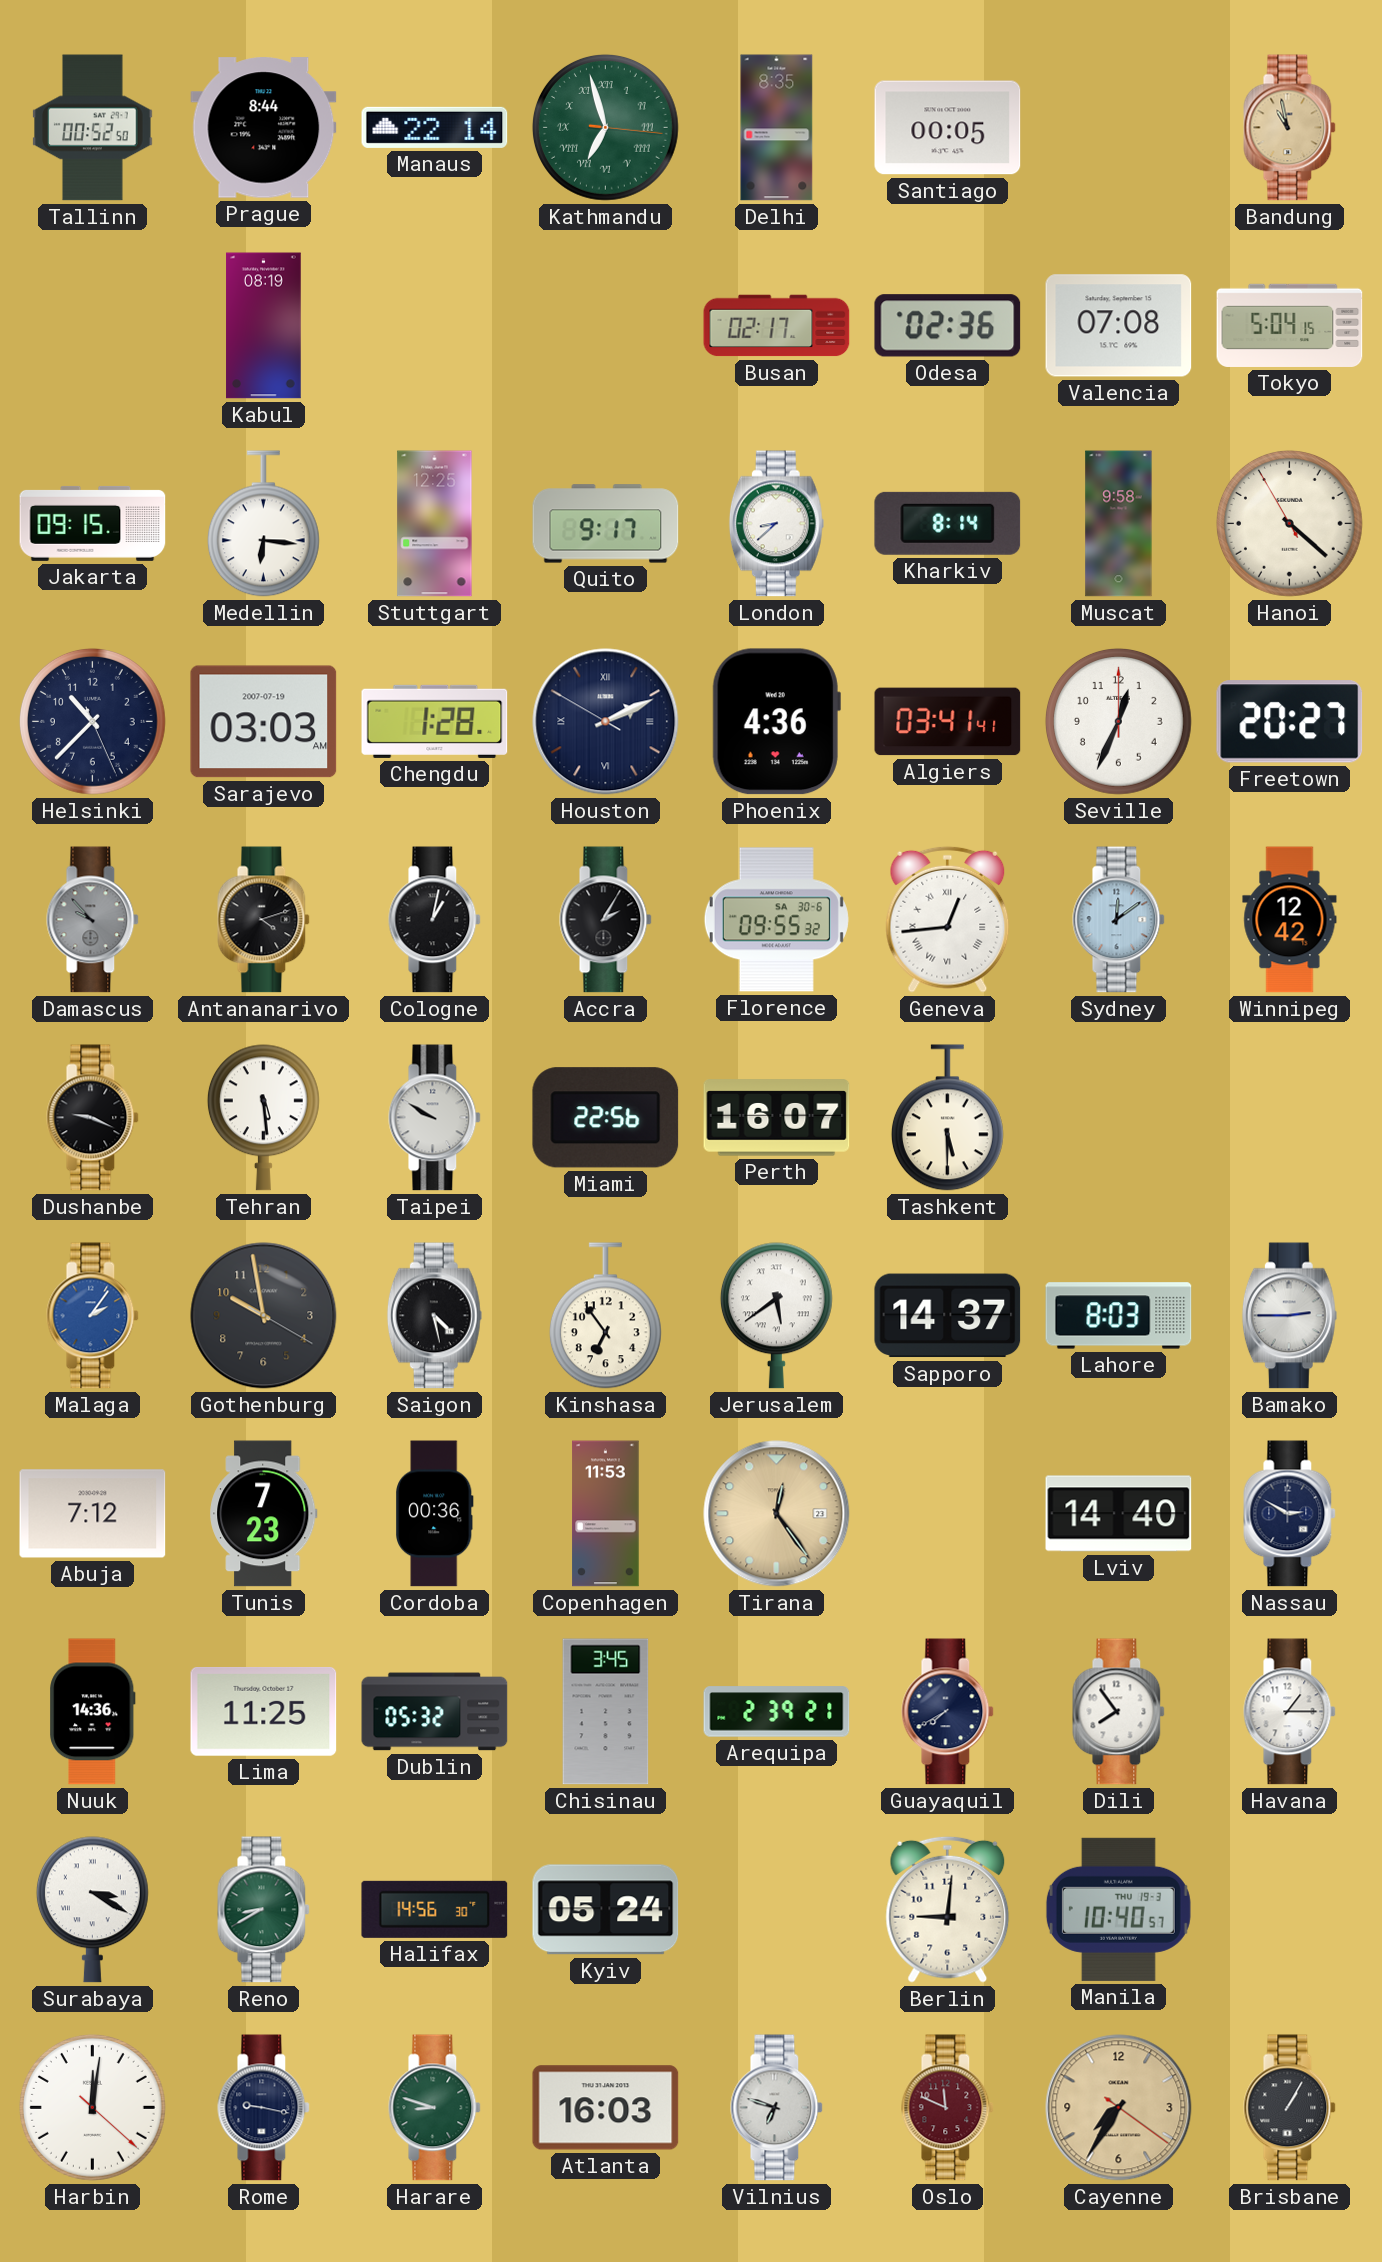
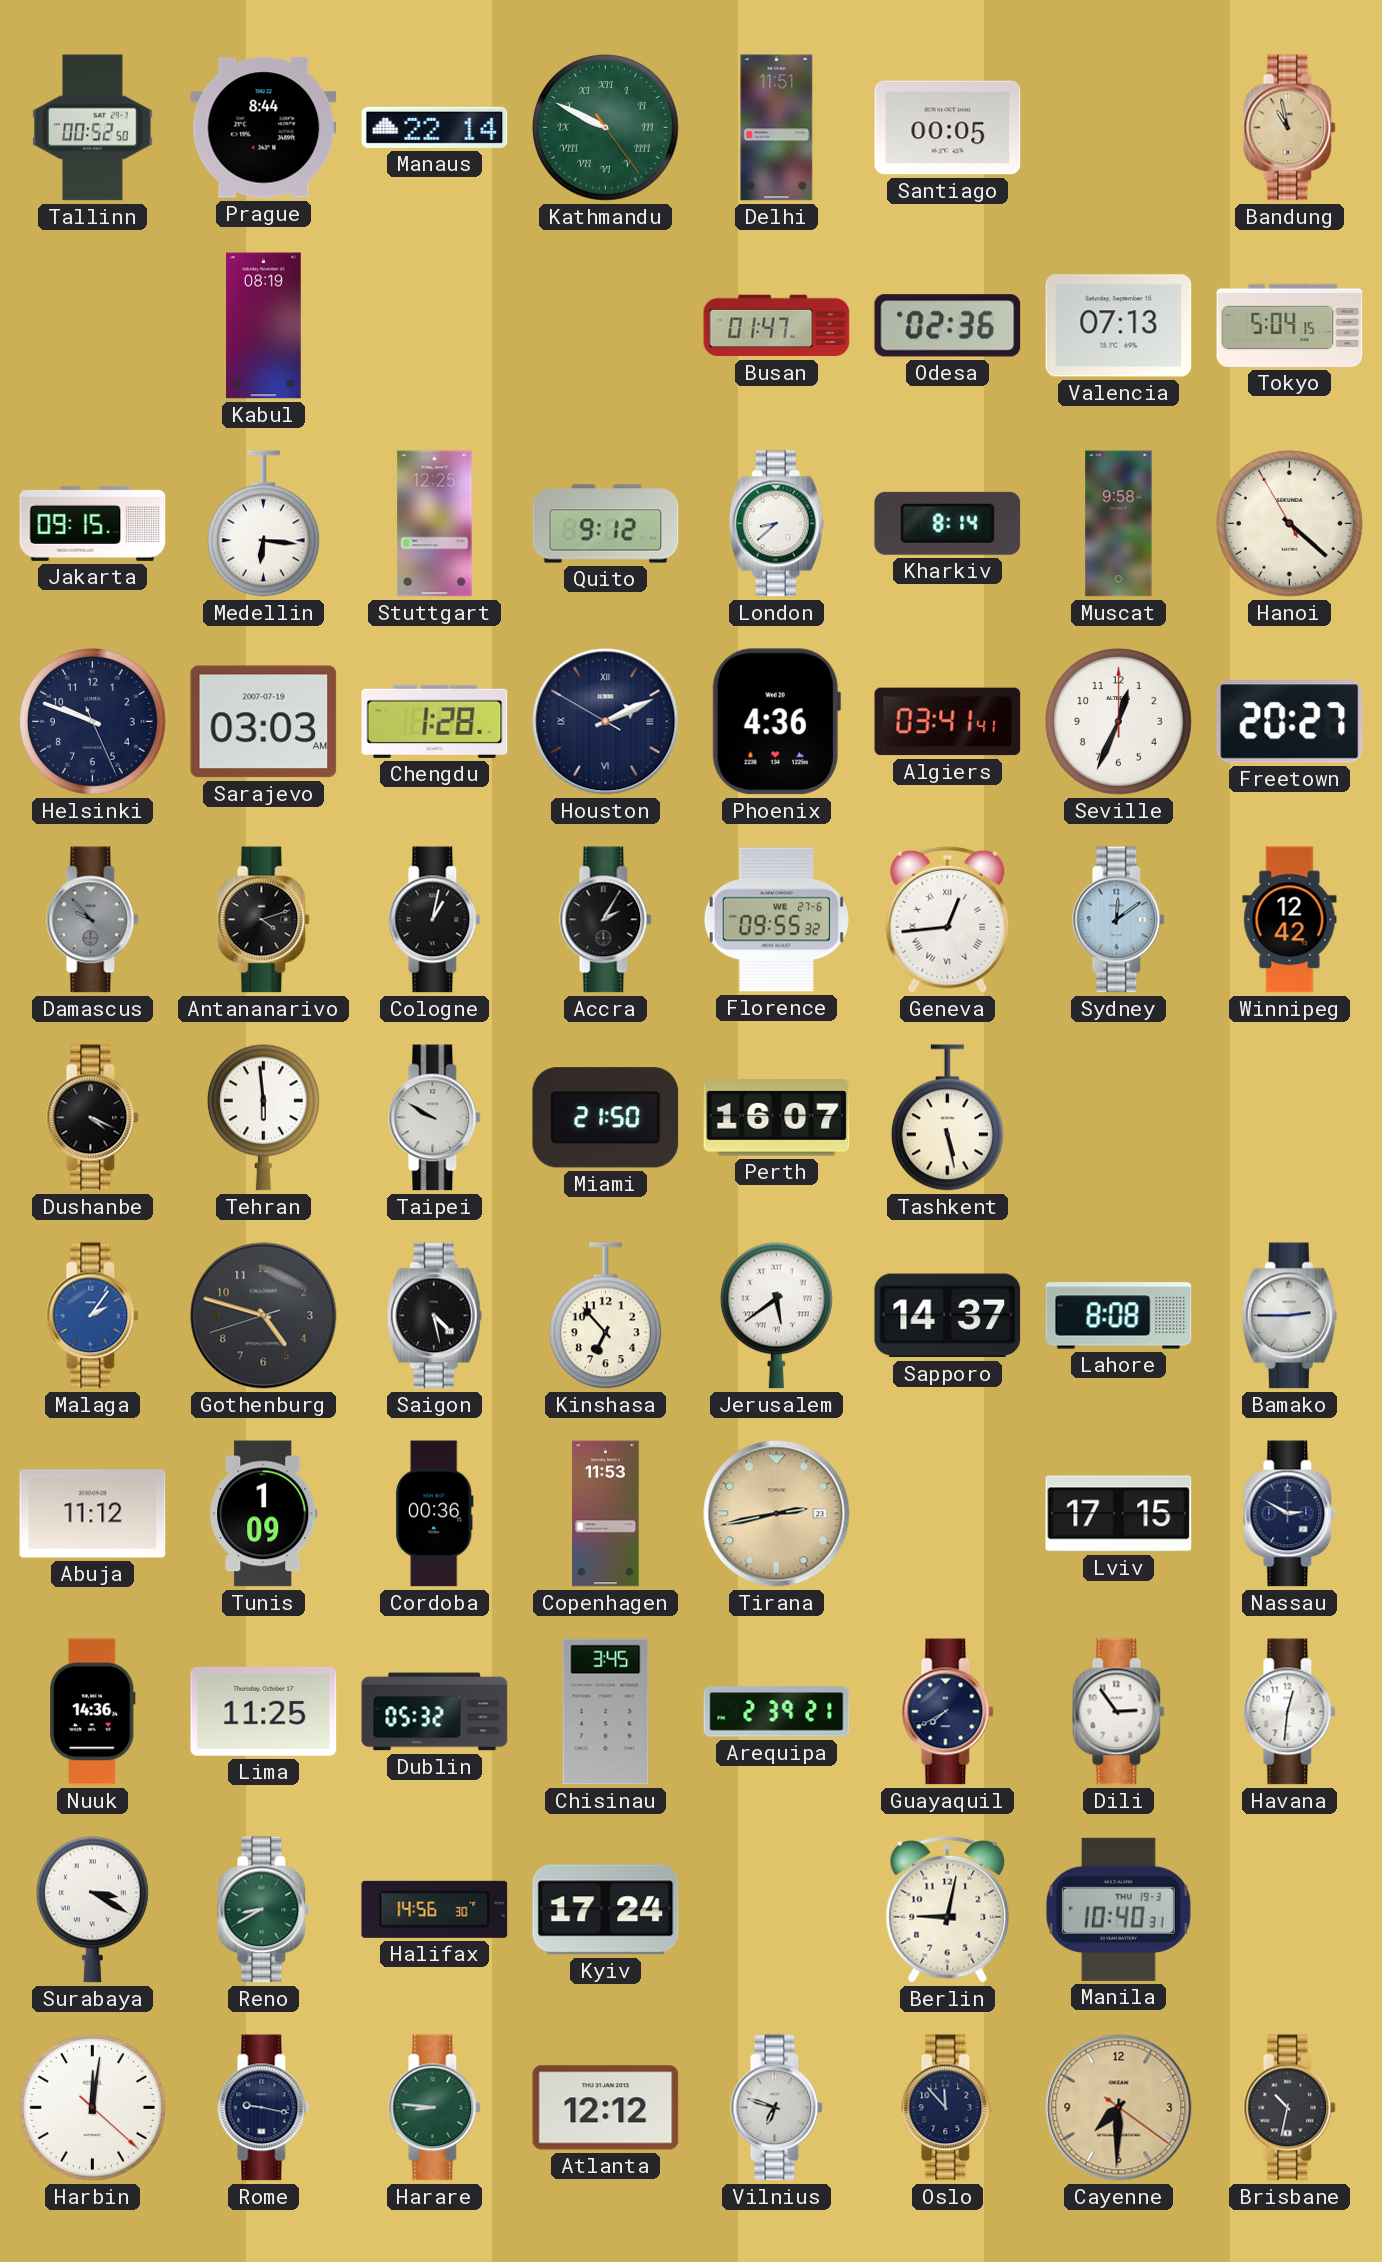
Kathmandu: 6:57 -> 9:49
Delhi: 8:35 -> 11:51
Busan: 02:17 -> 01:47
Valencia: 07:08 -> 07:13
Quito: 9:17 -> 9:12
Helsinki: 10:37 -> 9:48
Florence date: SA 30-6 -> WE 27-6
Dushanbe: 9:19 -> 4:19
Tehran: 5:29 -> 5:59
Miami: 22:56 -> 21:50
Tashkent: 5:30 -> 5:28
Gothenburg: 9:58 -> 4:47
Kinshasa: 6:54 -> 6:53
Lahore: 8:03 -> 8:08
Abuja: 7:12 -> 11:12
Tunis: 7:23 -> 1:09
Tirana: 12:24 -> 2:43
Lviv: 14:40 -> 17:15
Dili: 7:54 -> 2:54
Havana: 1:15 -> 12:31
Kyiv: 05:24 -> 17:24
Berlin: 9:01 -> 9:02
Manila: 10:40:57 -> 10:40:31
Harare: 8:48 -> 8:46
Atlanta: 16:03 -> 12:12
Oslo: 11:49 -> 11:53
Oslo dial: burgundy -> navy
Cayenne: 7:35 -> 7:30
Brisbane: 1:05 -> 10:32
